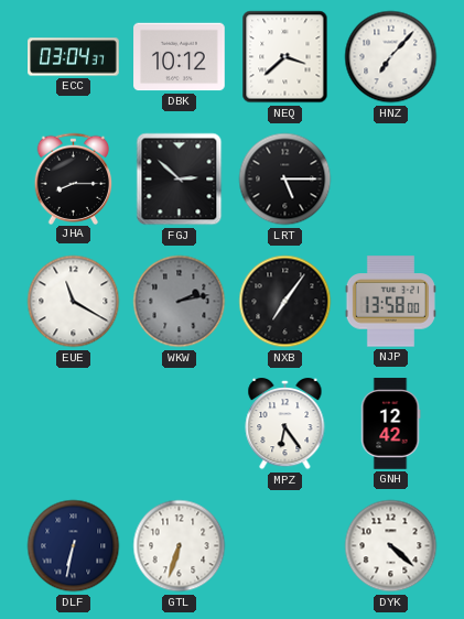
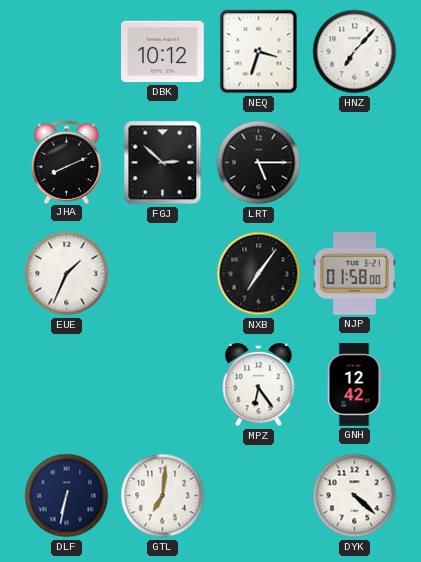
ECC: 03:04 -> none
NEQ: 3:38 -> 3:33
JHA: 8:15 -> 8:11
EUE: 11:20 -> 1:34
WKW: 2:13 -> none
NJP: 13:58 -> 01:58
GTL: 6:33 -> 7:01
